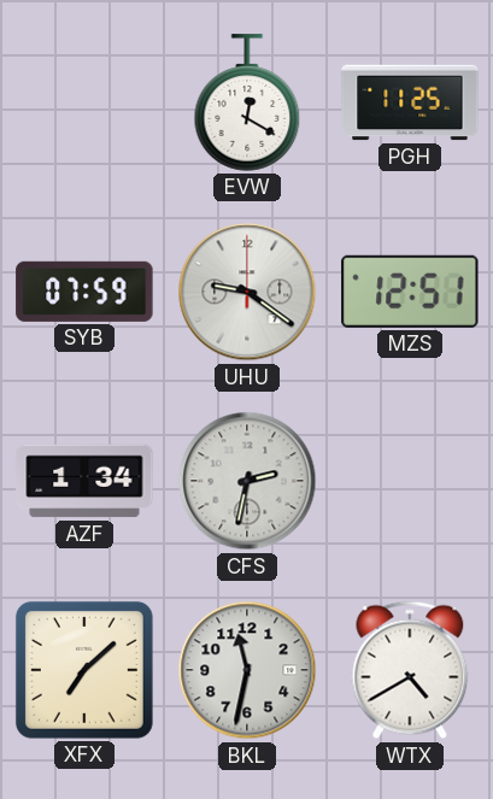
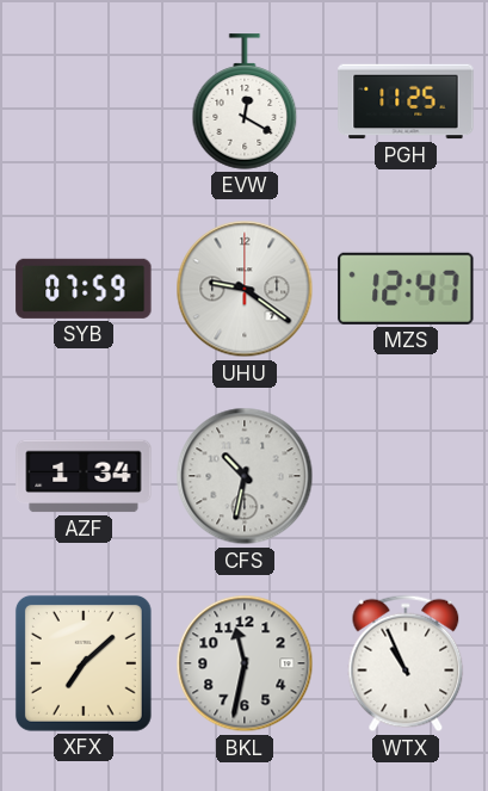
MZS: 12:51 -> 12:47
CFS: 2:32 -> 10:32
WTX: 4:40 -> 10:56
